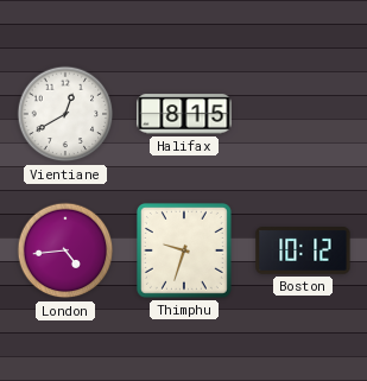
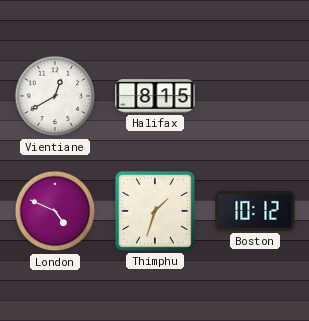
London: 4:44 -> 4:49
Thimphu: 9:33 -> 1:33
